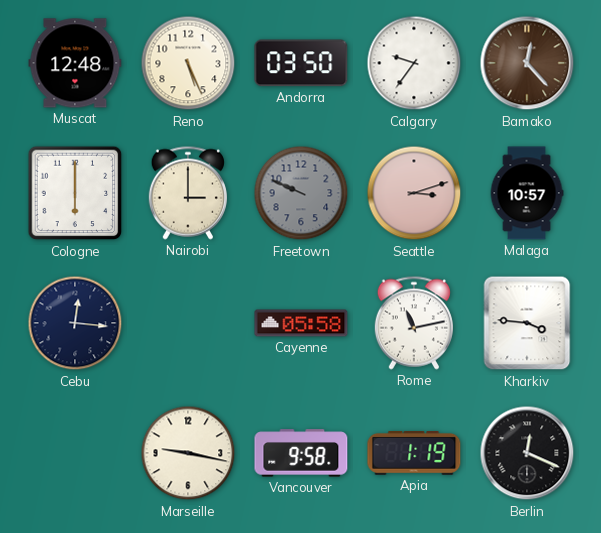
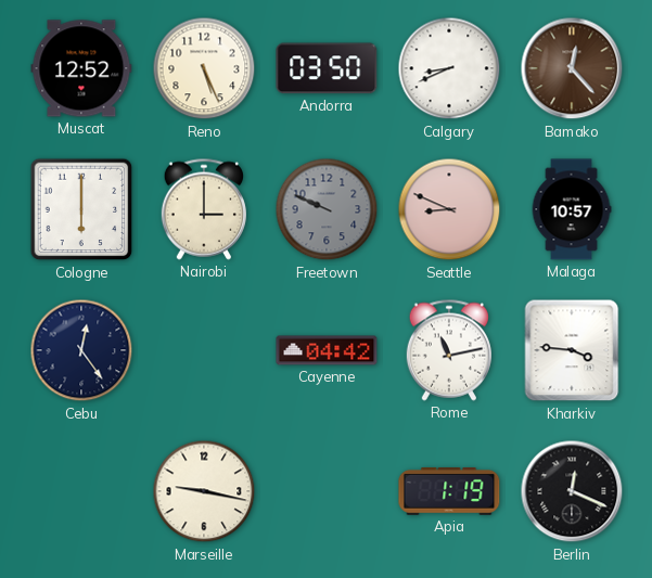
Muscat: 12:48 -> 12:52
Calgary: 9:36 -> 8:41
Seattle: 3:12 -> 8:49
Cebu: 12:16 -> 12:24
Cayenne: 05:58 -> 04:42
Vancouver: 9:58 -> none
